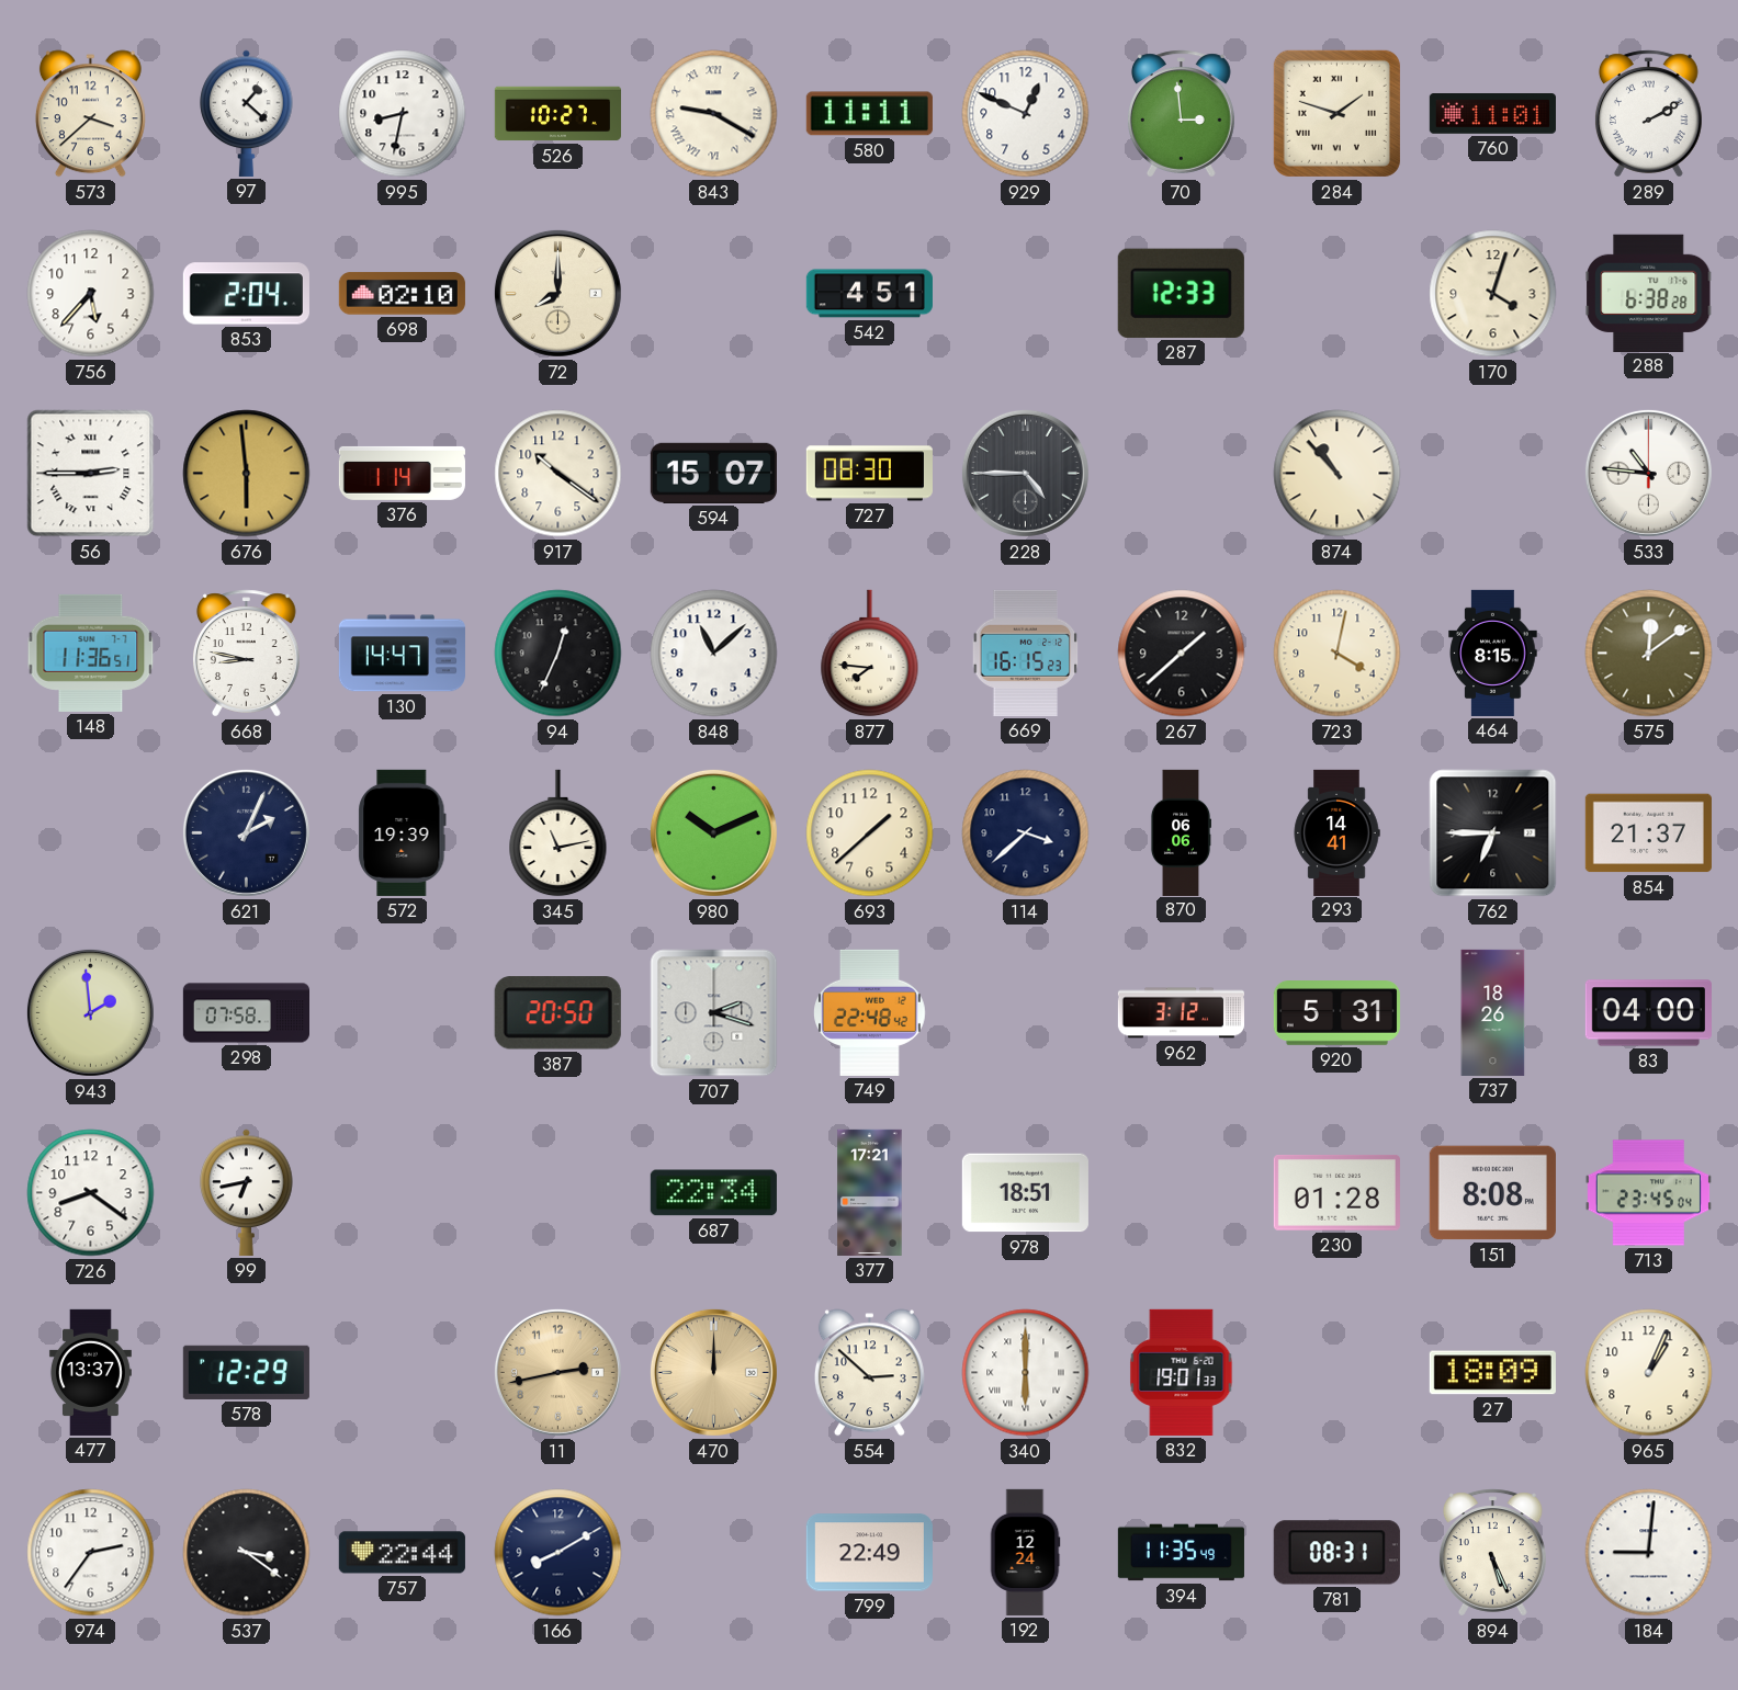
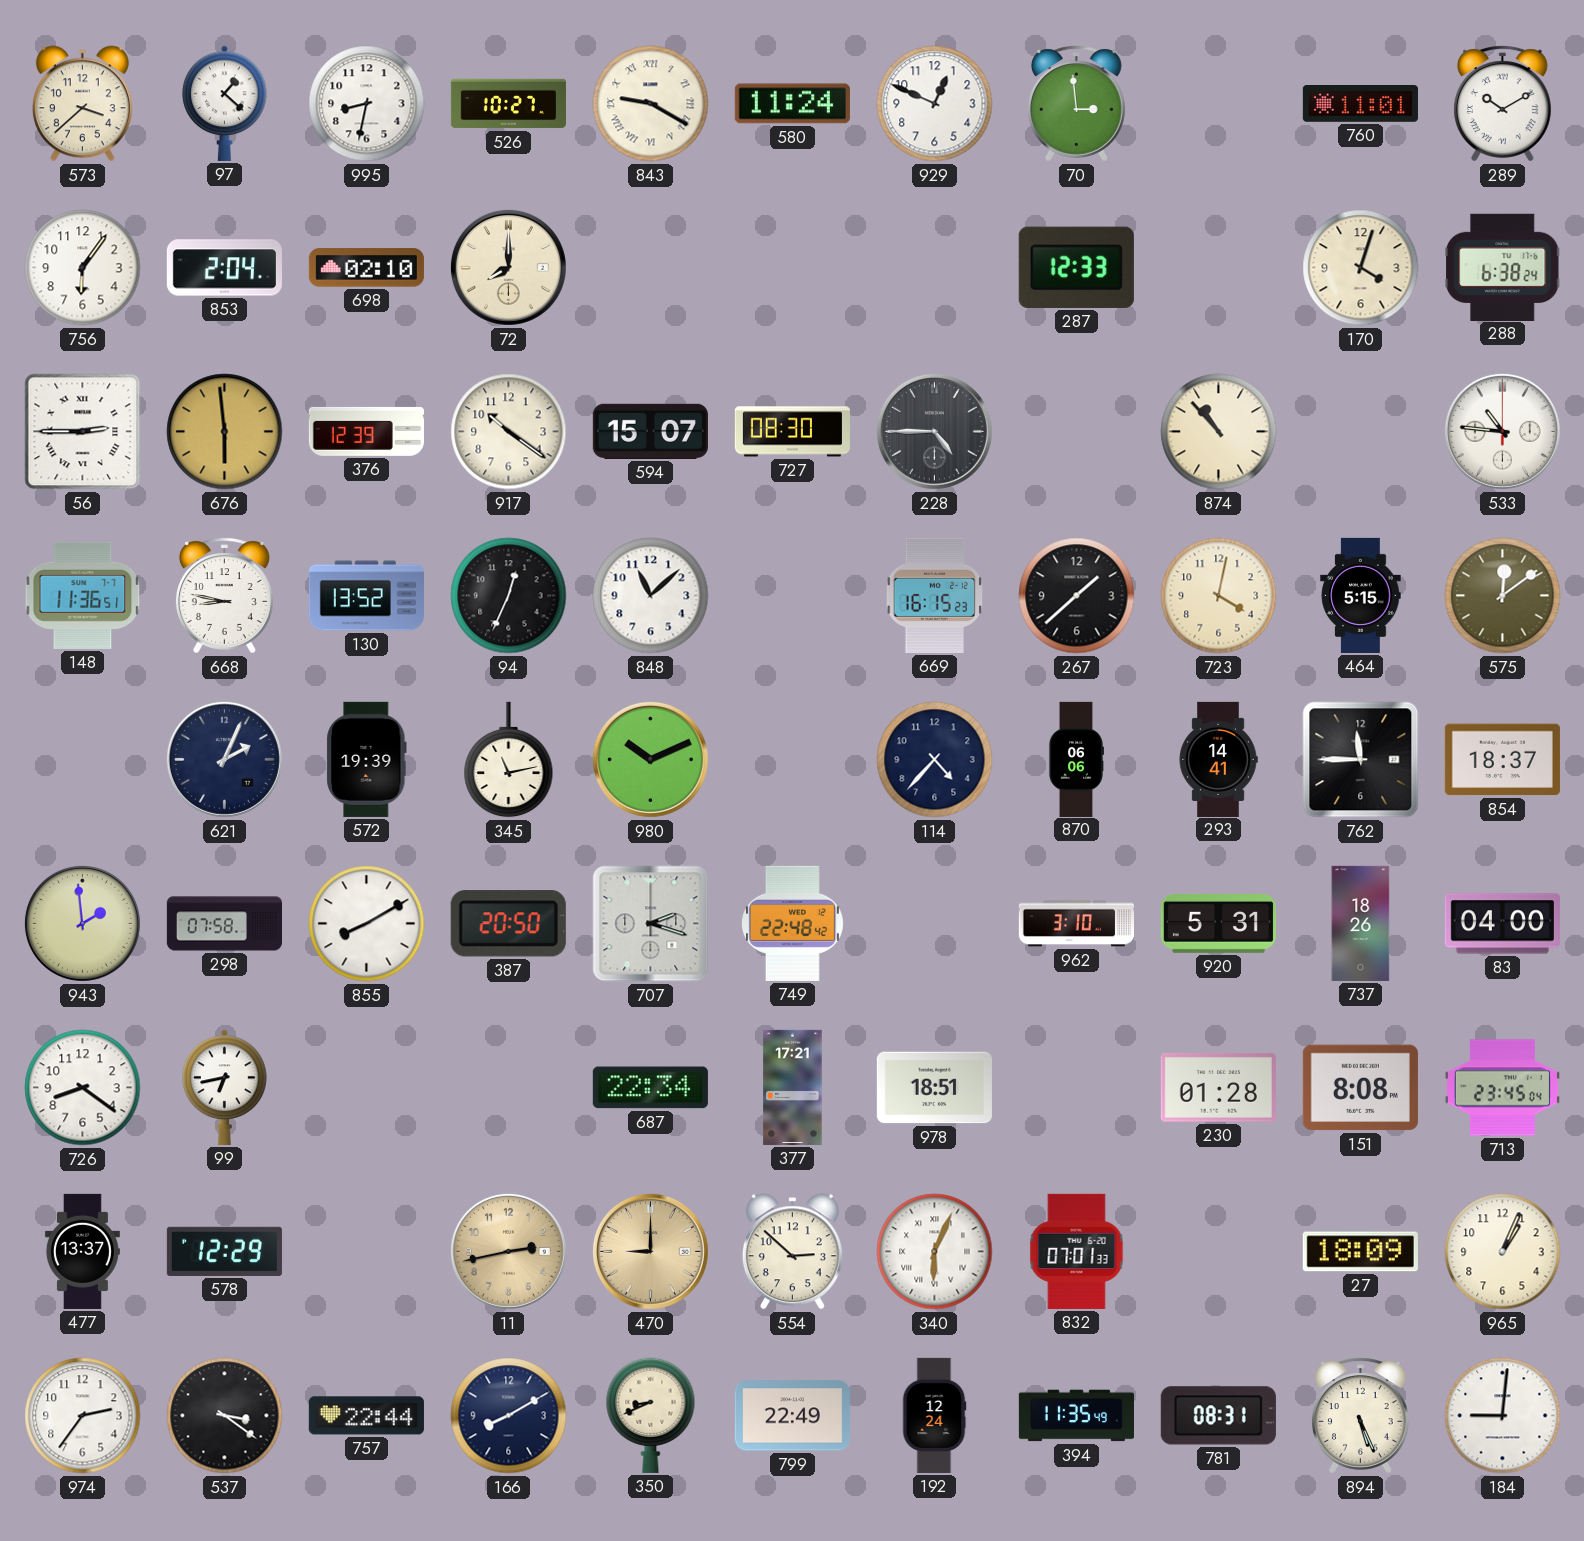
580: 11:11 -> 11:24
284: 1:48 -> none
289: 2:10 -> 10:10
756: 5:37 -> 6:06
542: 4:51 -> none
288: 6:38:28 -> 6:38:24
376: 1:14 -> 12:39
130: 14:47 -> 13:52
877: 7:46 -> none
464: 8:15 -> 5:15
693: 1:38 -> none
114: 3:38 -> 4:37
762: 6:45 -> 11:45
854: 21:37 -> 18:37
855: none -> 8:10
962: 3:12 -> 3:10
470: 12:00 -> 9:00
340: 6:00 -> 6:04
832: 19:01 -> 07:01
350: none -> 8:41
